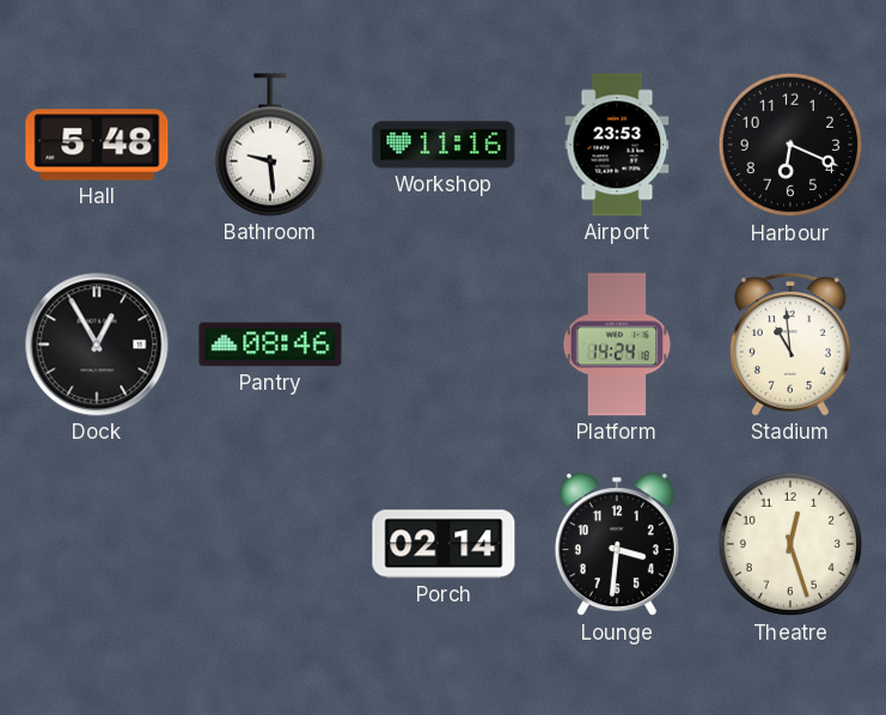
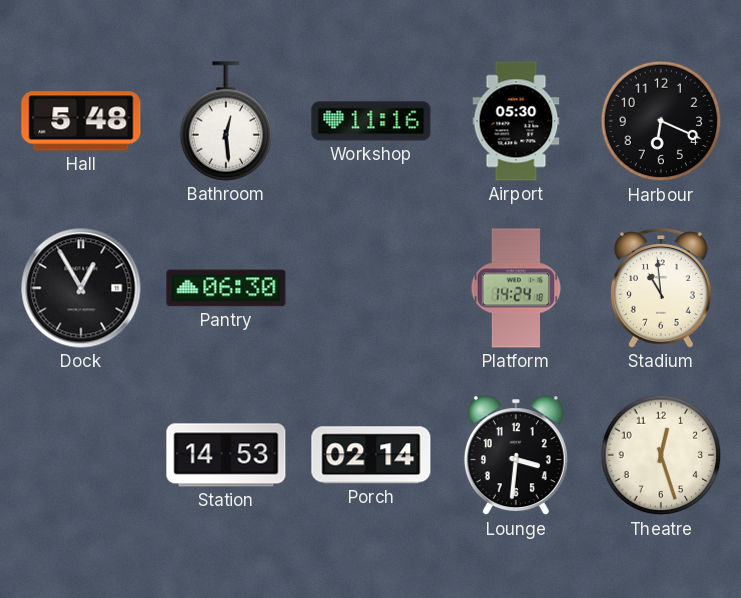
Bathroom: 9:29 -> 12:29
Airport: 23:53 -> 05:30
Pantry: 08:46 -> 06:30
Station: none -> 14:53
